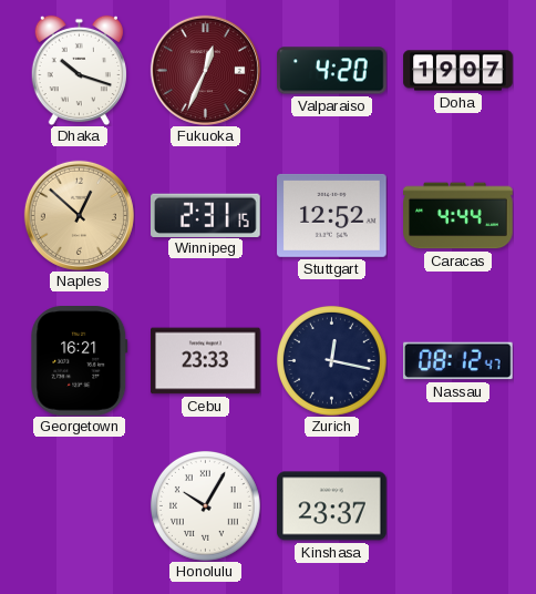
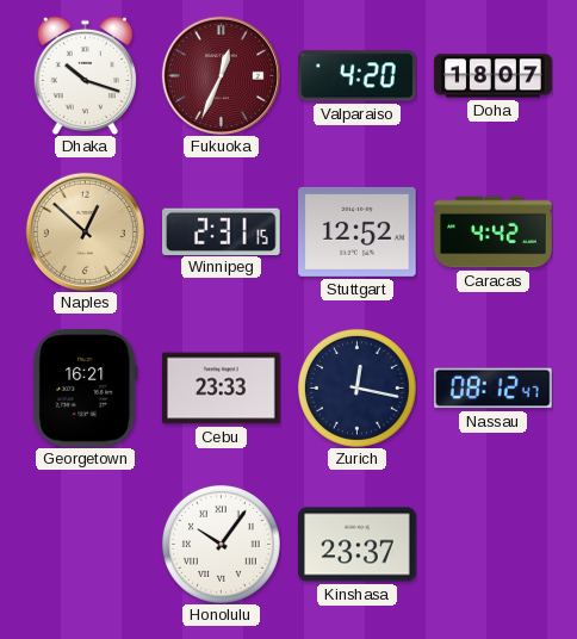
Doha: 19:07 -> 18:07
Caracas: 4:44 -> 4:42
Honolulu: 10:05 -> 10:06
